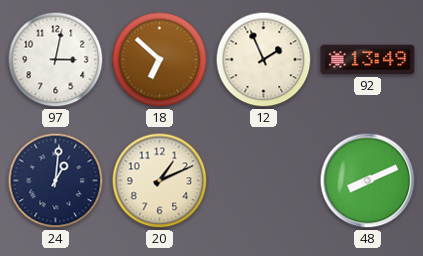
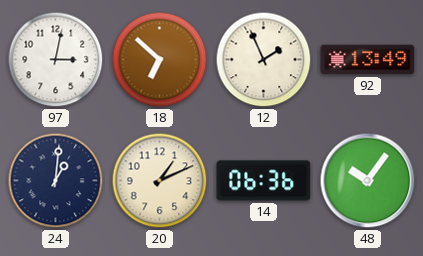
14: none -> 06:36
48: 8:11 -> 10:06
